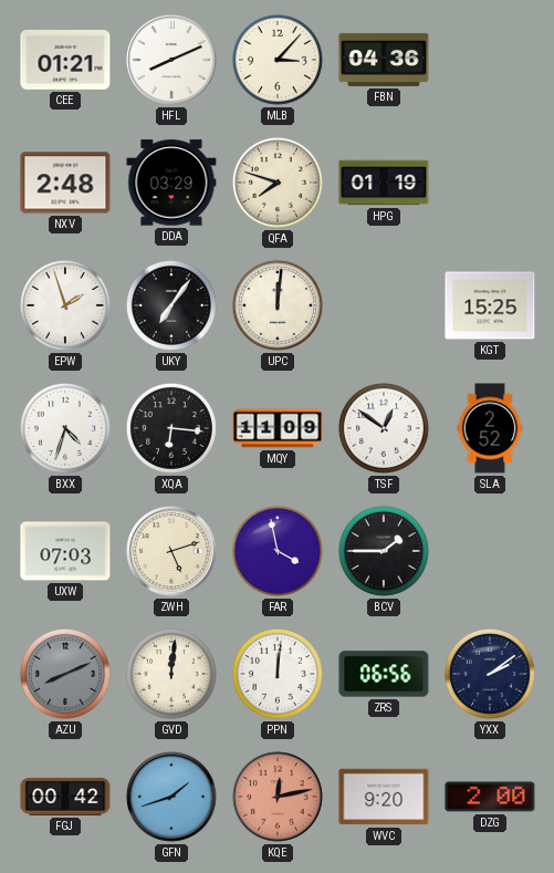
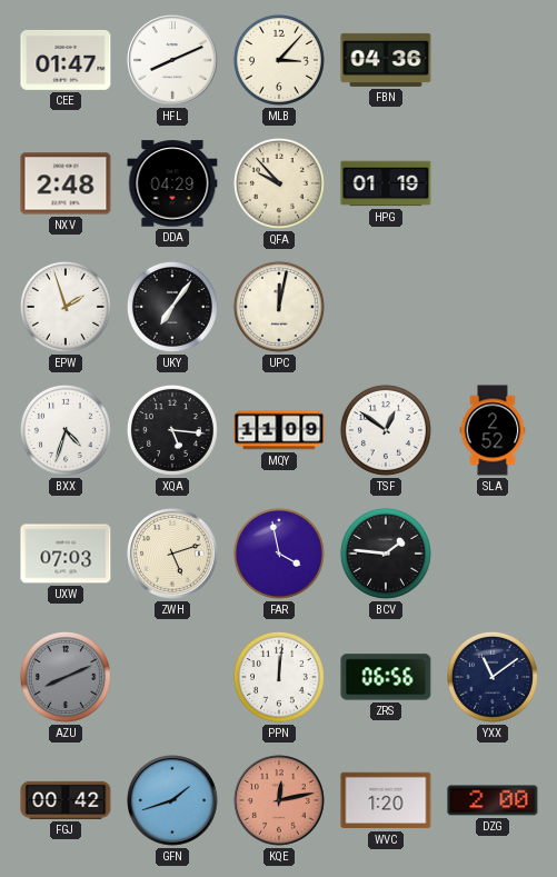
CEE: 01:21 -> 01:47
DDA: 03:29 -> 04:29
QFA: 7:48 -> 9:53
UPC: 12:01 -> 12:02
KGT: 15:25 -> none
XQA: 6:16 -> 5:16
BCV: 1:45 -> 1:46
GVD: 12:01 -> none
YXX: 2:09 -> 11:09
WVC: 9:20 -> 1:20
